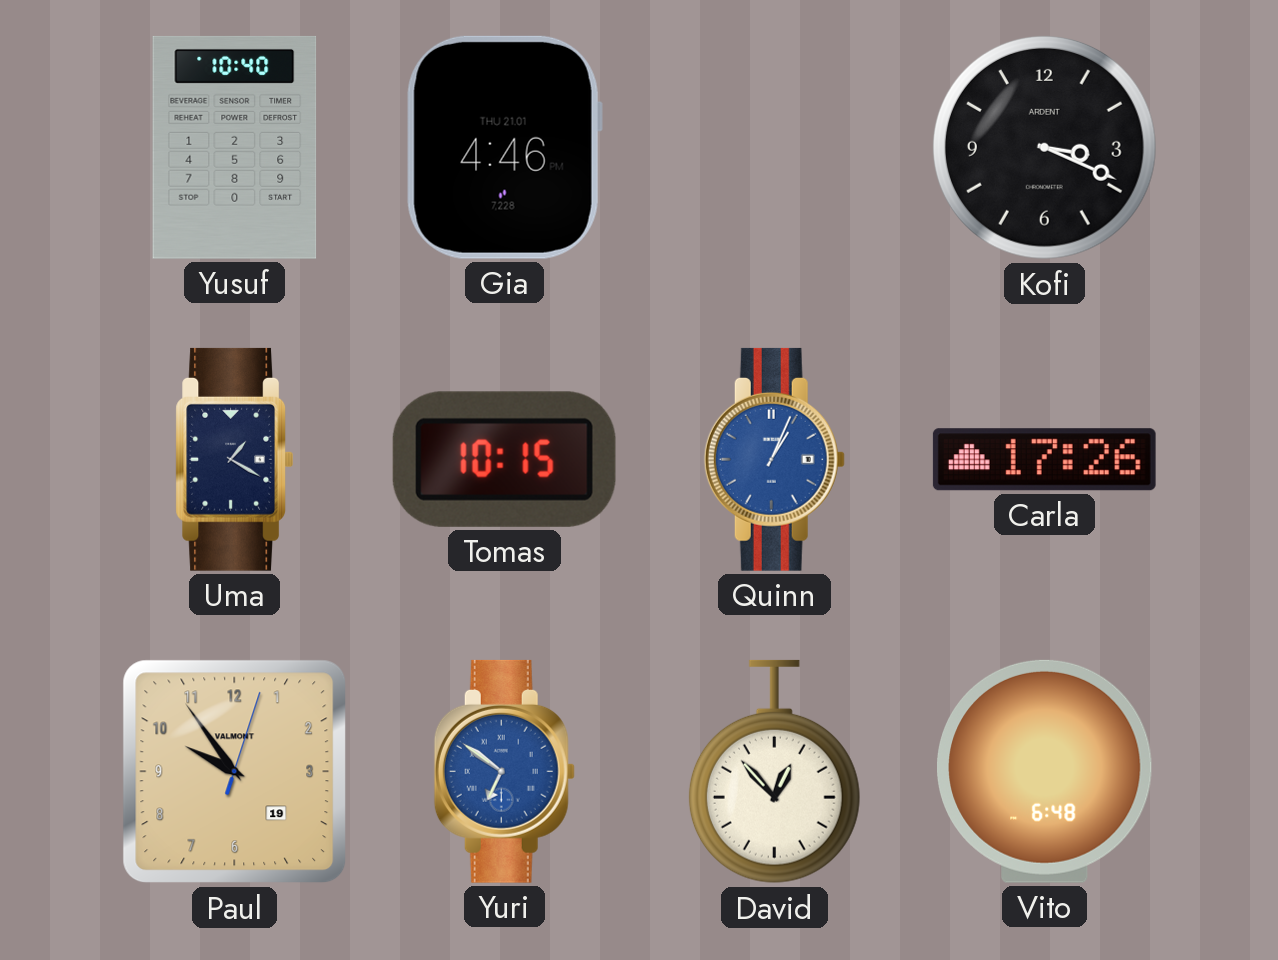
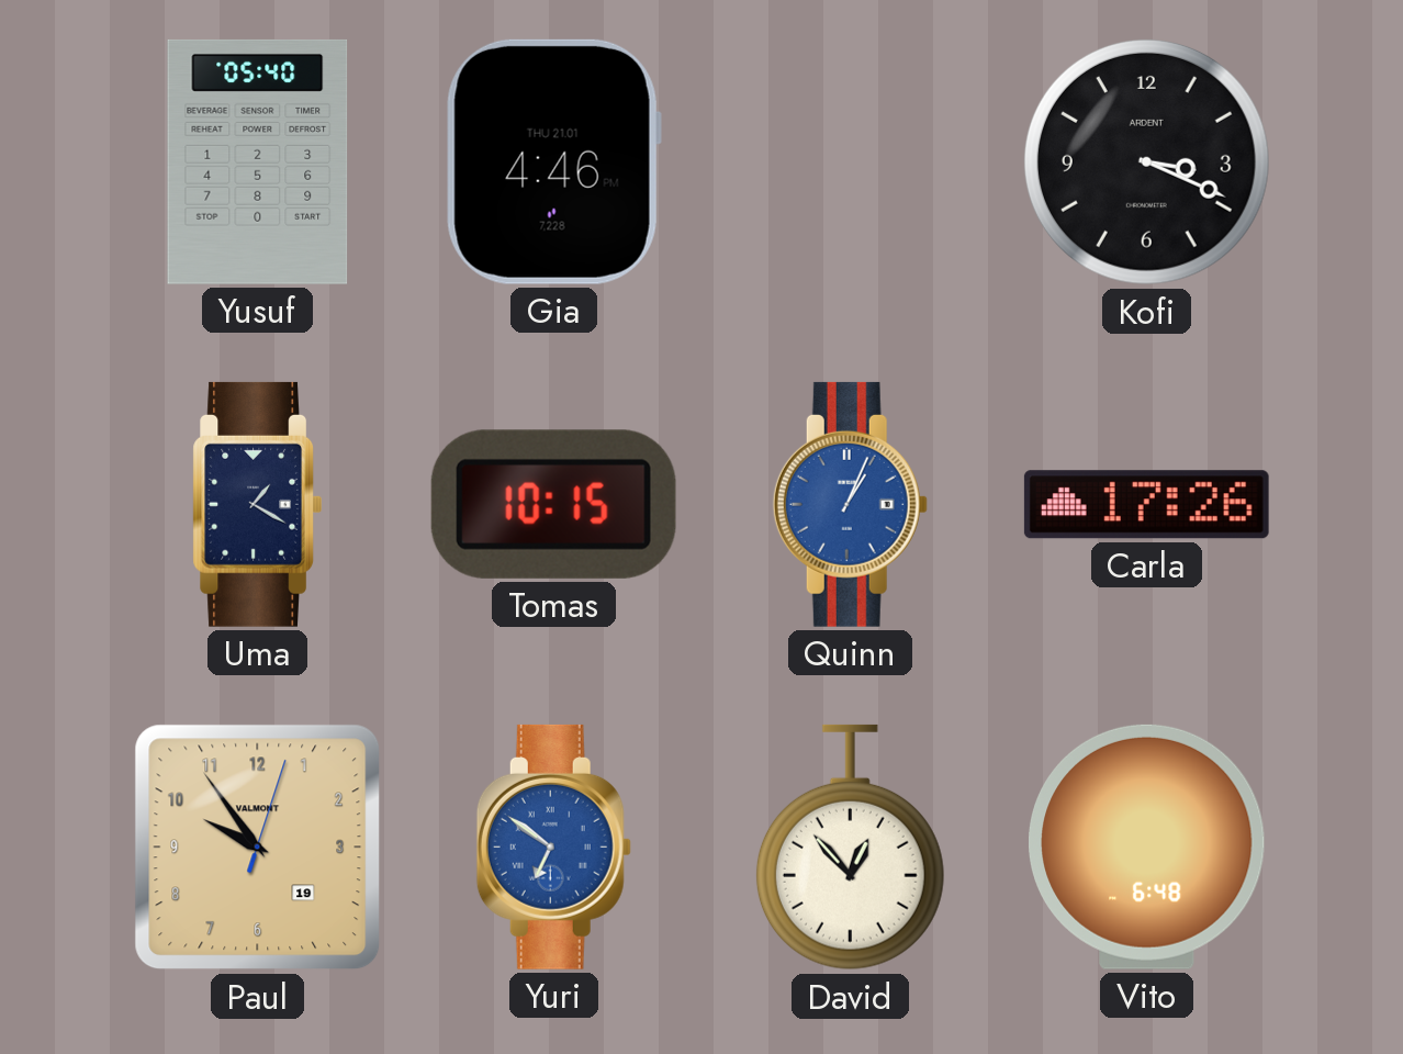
Yusuf: 10:40 -> 05:40
